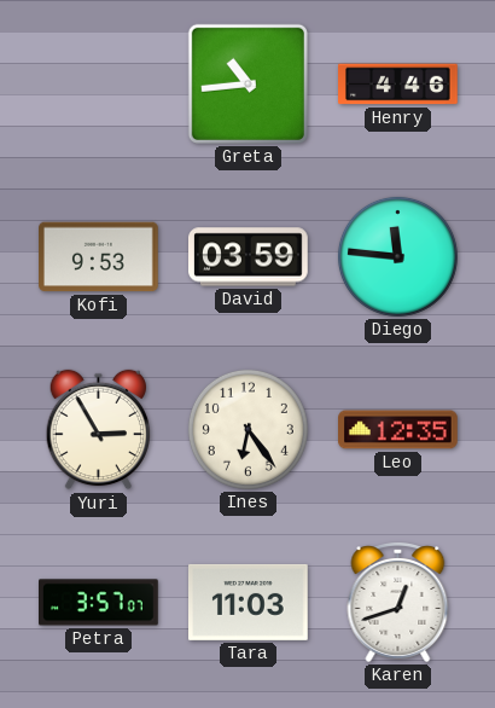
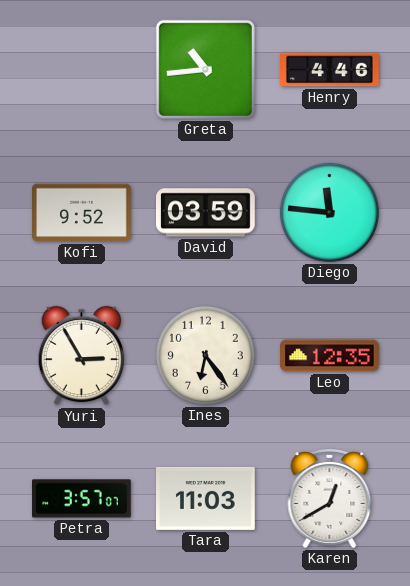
Kofi: 9:53 -> 9:52
Karen: 12:42 -> 12:40
